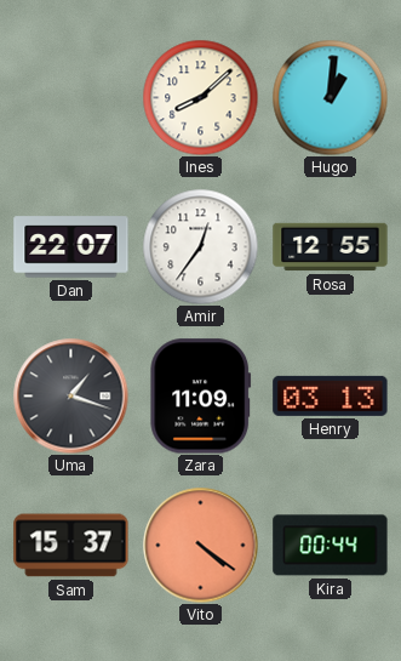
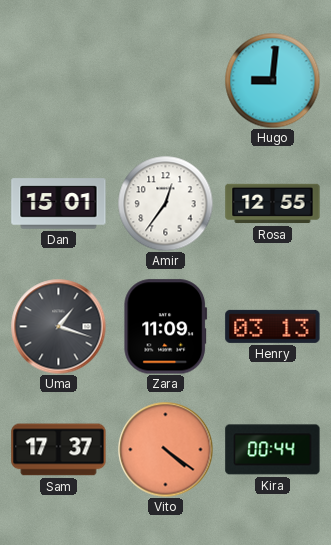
Ines: 8:08 -> none
Hugo: 1:01 -> 9:01
Dan: 22:07 -> 15:01
Sam: 15:37 -> 17:37
